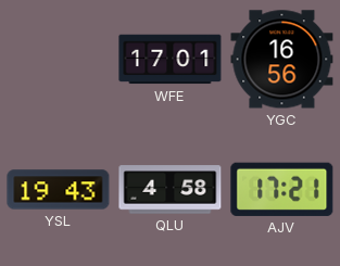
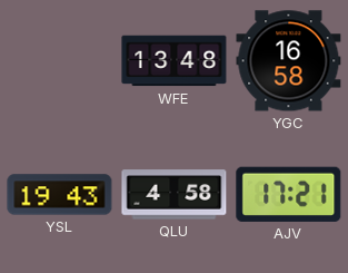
WFE: 17:01 -> 13:48
YGC: 16:56 -> 16:58
